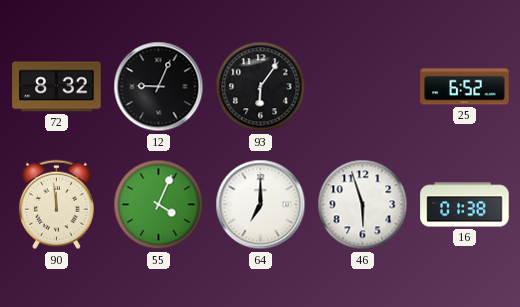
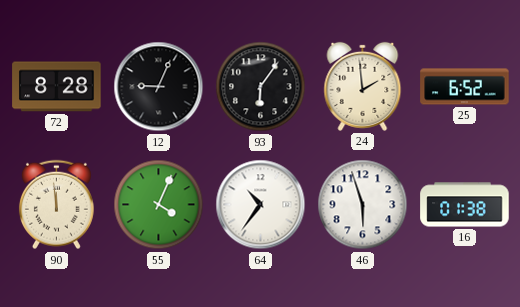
72: 8:32 -> 8:28
24: none -> 1:59
64: 7:00 -> 10:36
